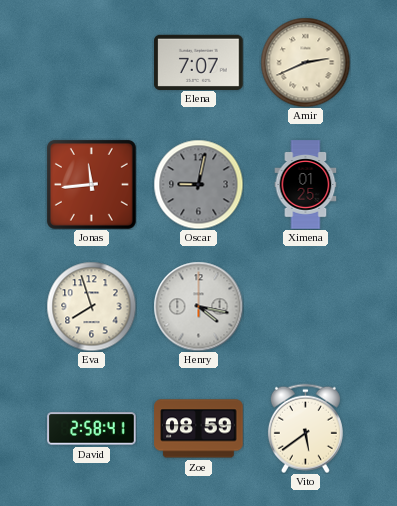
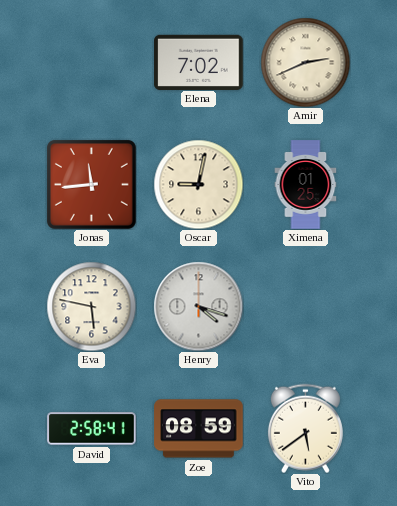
Elena: 7:07 -> 7:02
Oscar dial: grey -> cream
Eva: 7:57 -> 5:47
Henry: 4:17 -> 4:18
